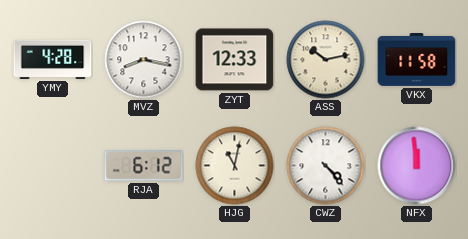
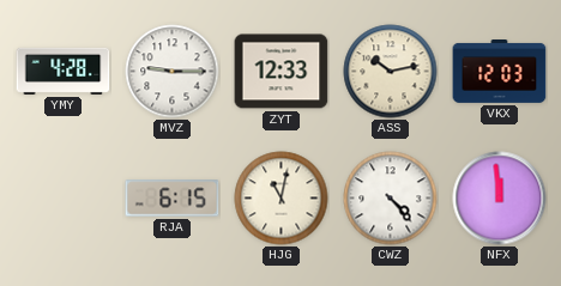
MVZ: 8:17 -> 9:15
VKX: 11:58 -> 12:03
RJA: 6:12 -> 6:15
